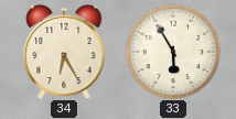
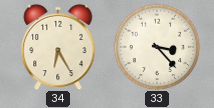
33: 5:55 -> 3:23
